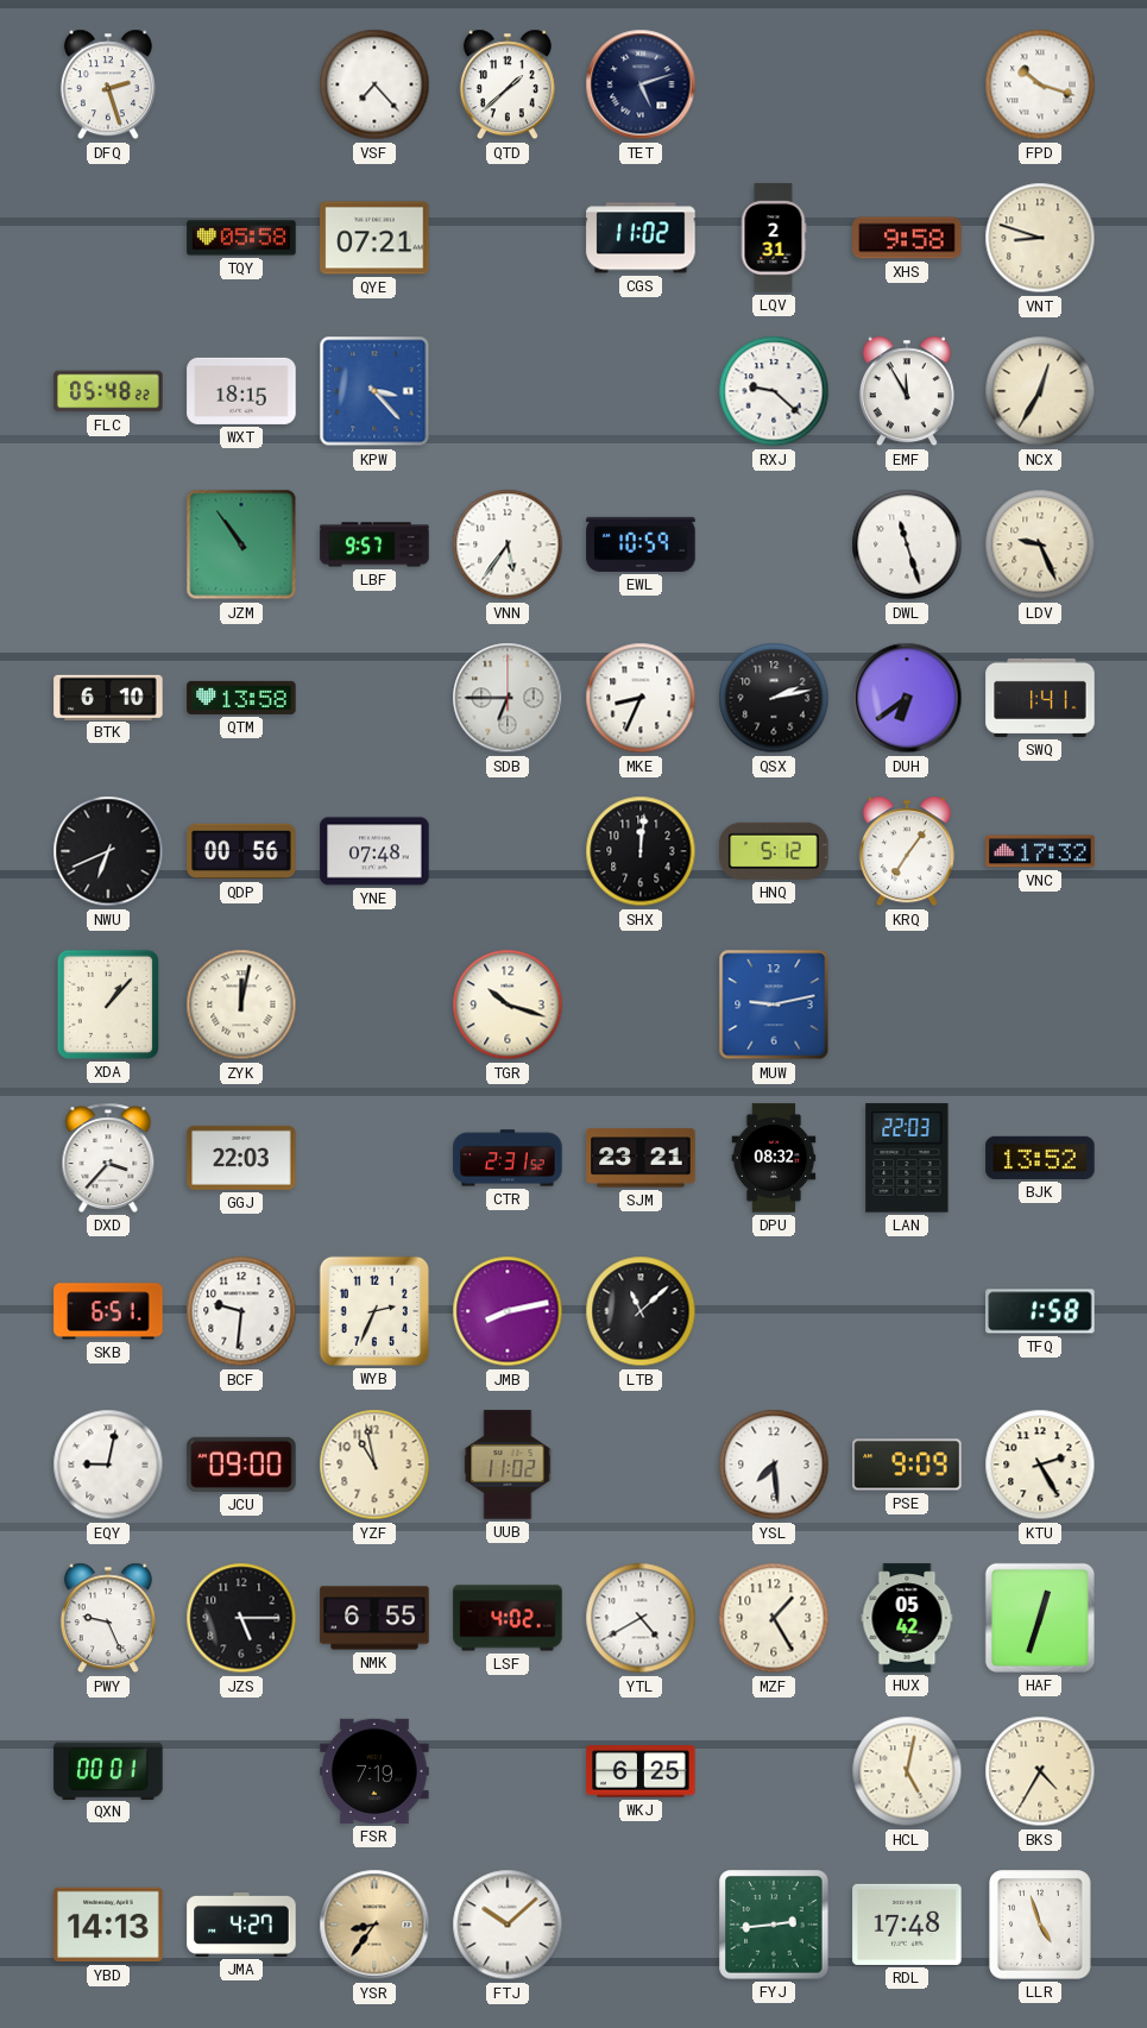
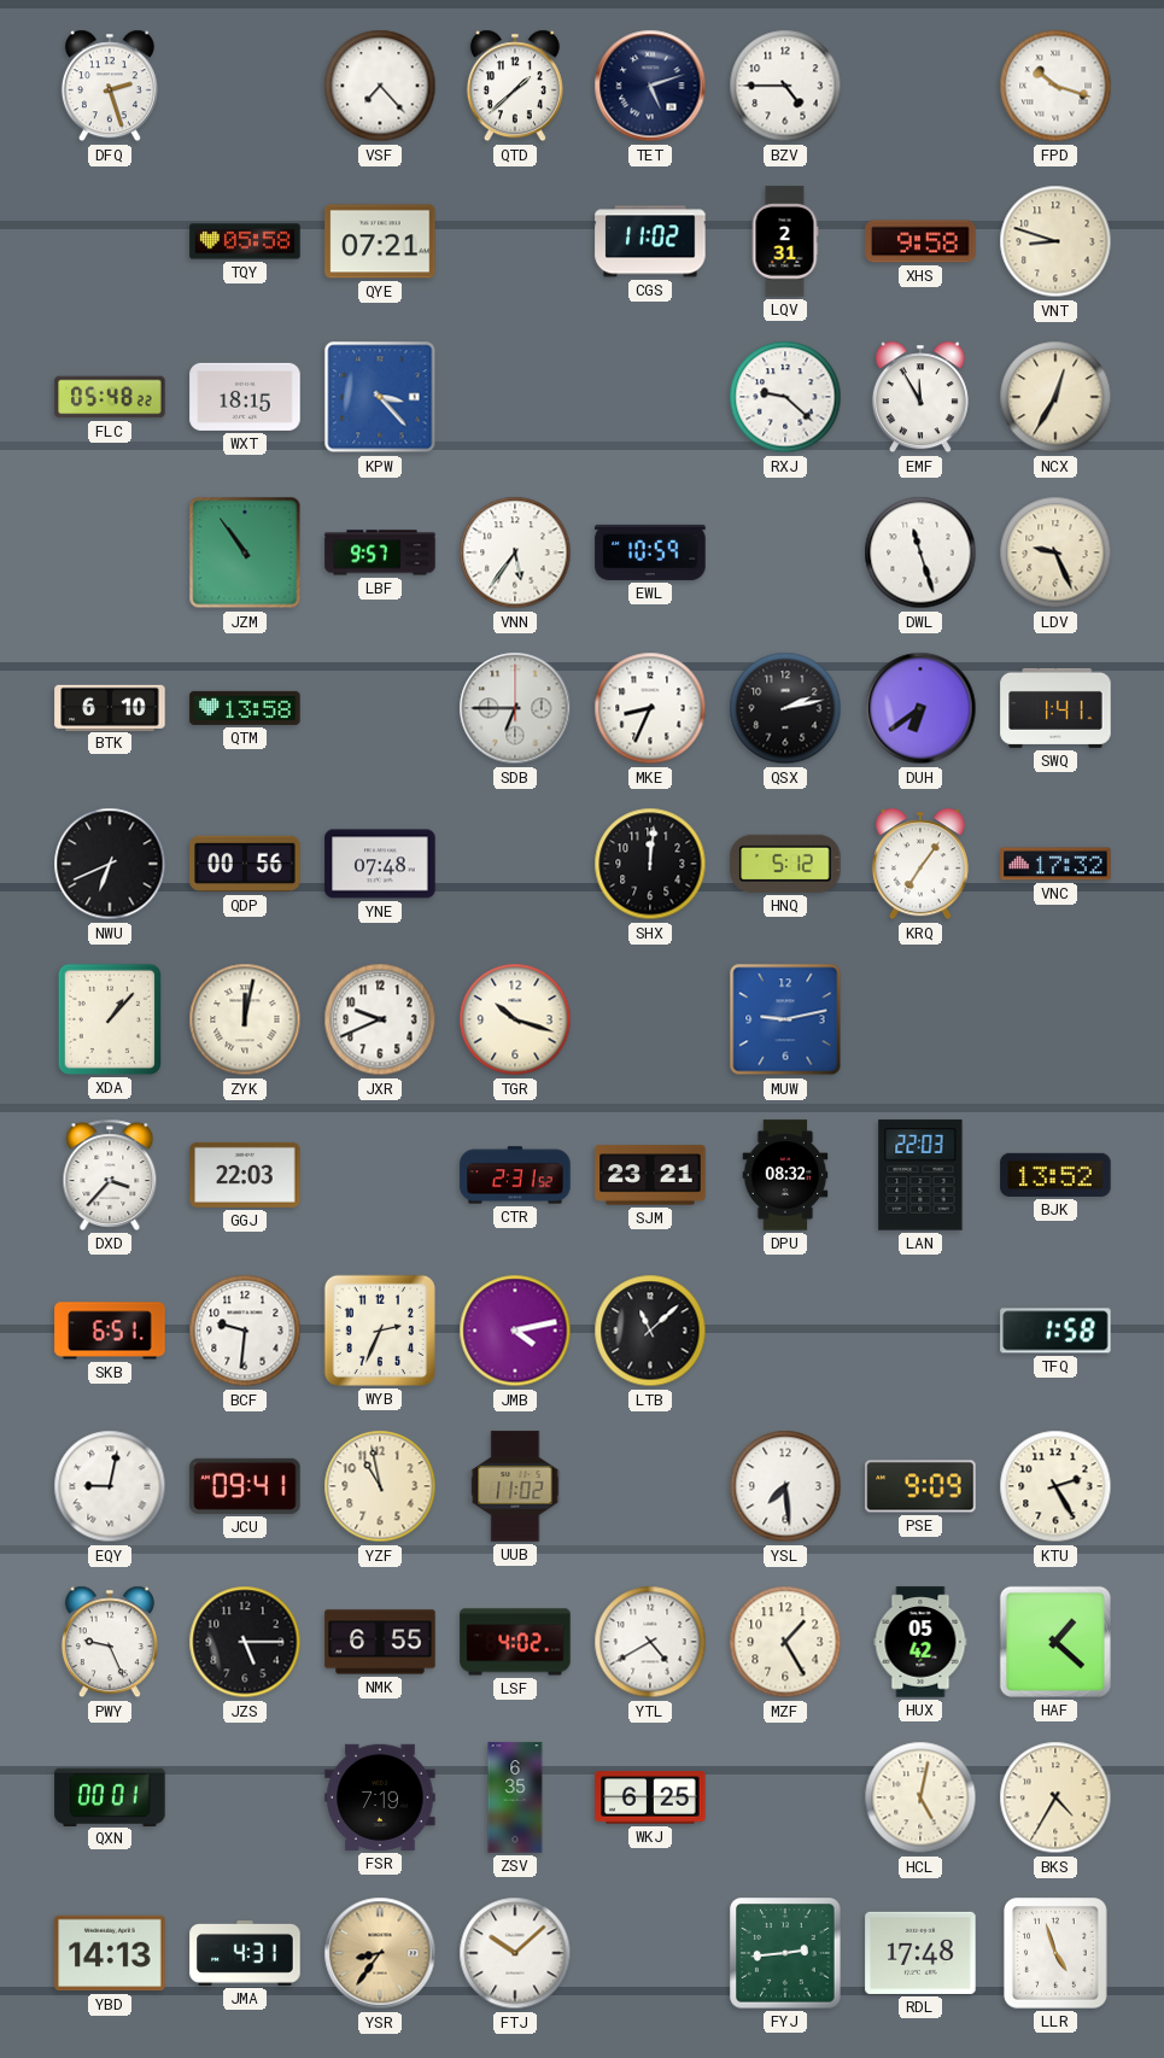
BZV: none -> 4:45
JXR: none -> 9:41
JMB: 8:13 -> 4:13
JCU: 09:00 -> 09:41
HAF: 12:33 -> 1:22
ZSV: none -> 6:35
JMA: 4:27 -> 4:31
